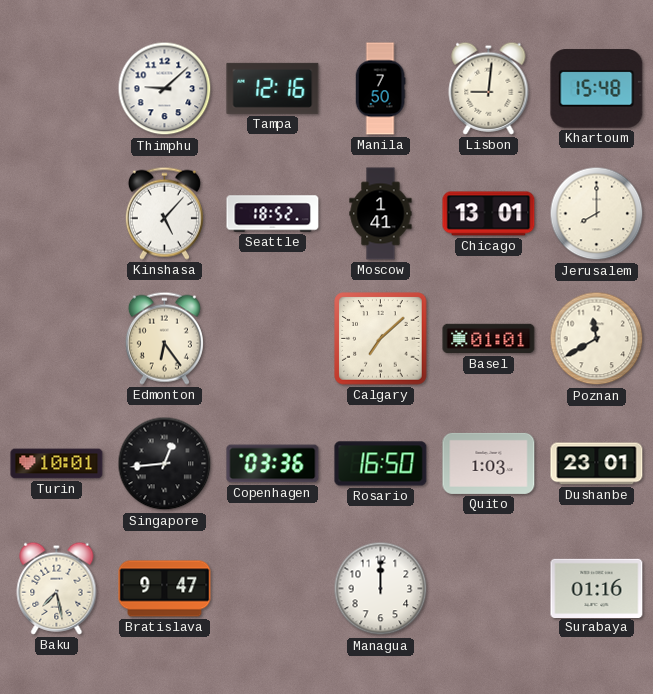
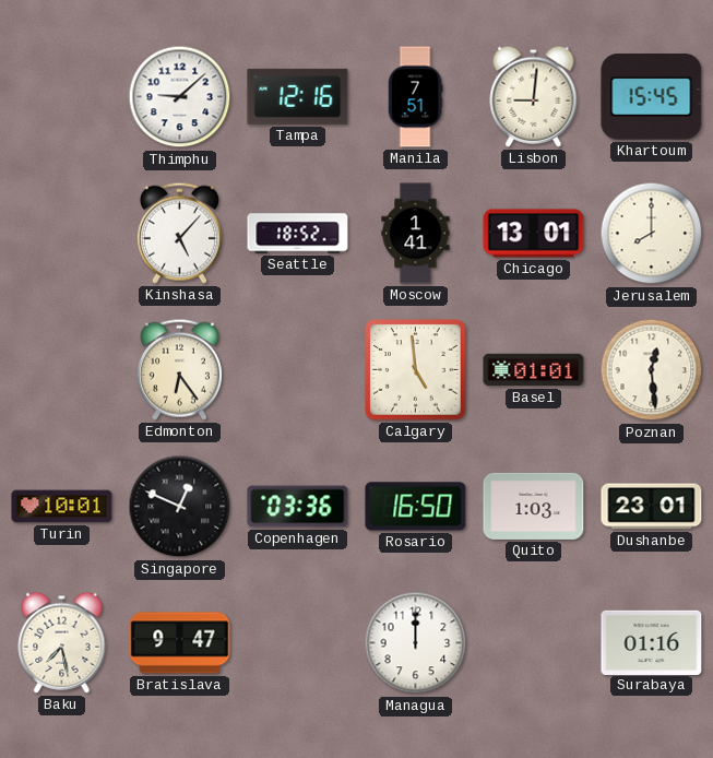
Manila: 7:50 -> 7:51
Khartoum: 15:48 -> 15:45
Calgary: 7:08 -> 4:59
Poznan: 11:40 -> 12:29
Singapore: 12:44 -> 12:49
